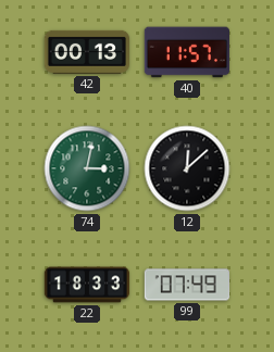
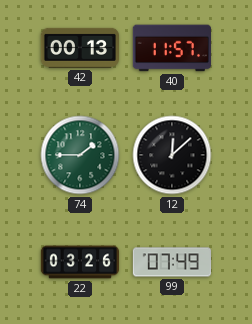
74: 3:02 -> 1:45
22: 18:33 -> 03:26
